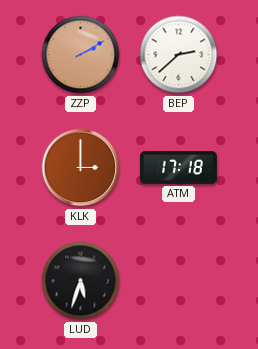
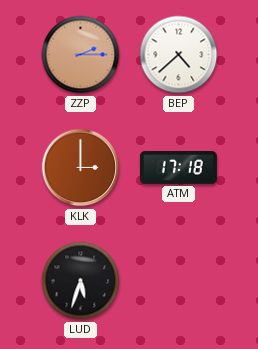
ZZP: 2:10 -> 2:15
BEP: 2:38 -> 4:38
